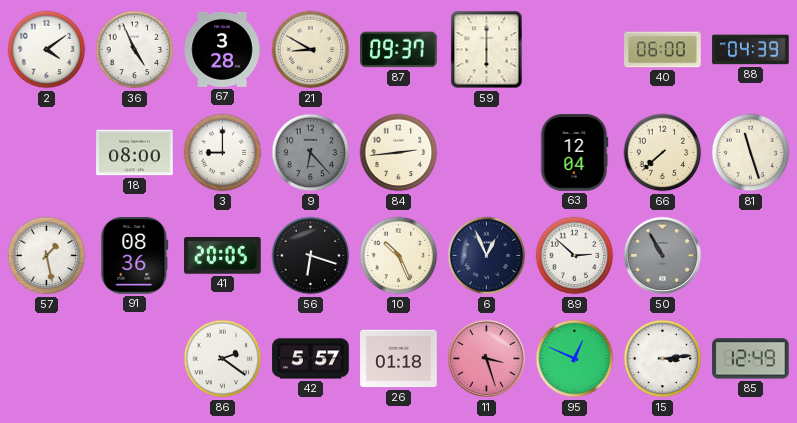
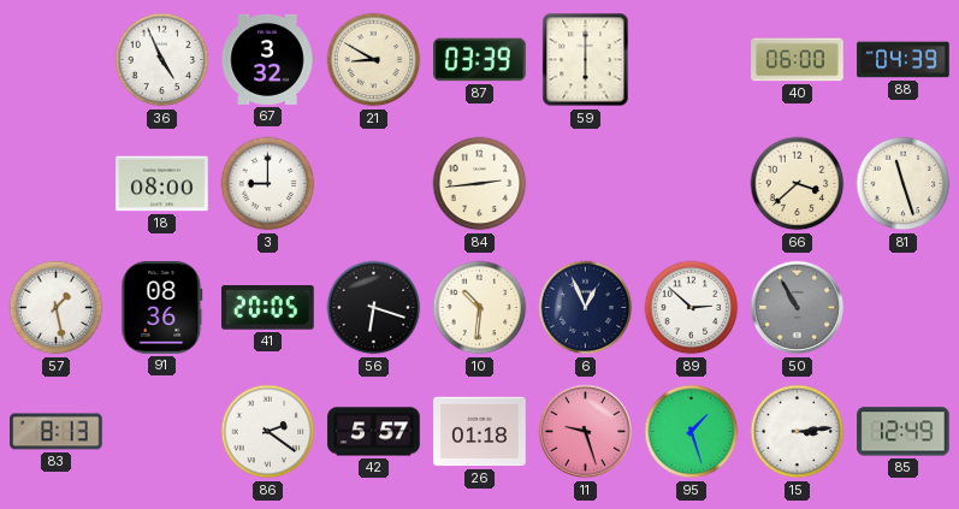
2: 4:09 -> none
67: 3:28 -> 3:32
87: 09:37 -> 03:39
9: 6:23 -> none
63: 12:04 -> none
66: 7:38 -> 3:38
10: 10:26 -> 10:31
83: none -> 8:13
11: 3:27 -> 9:27
95: 12:49 -> 1:27
